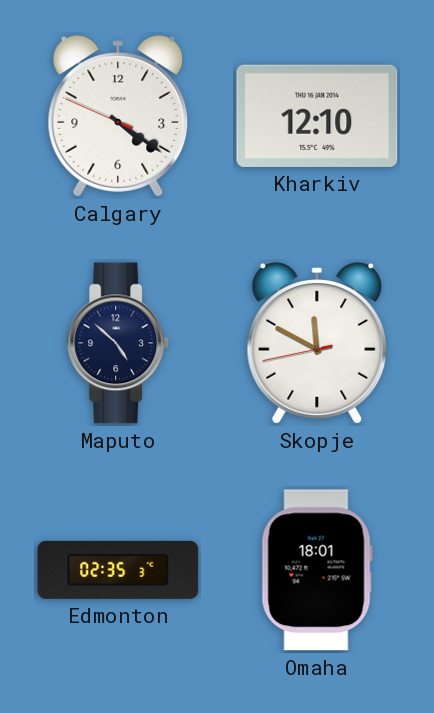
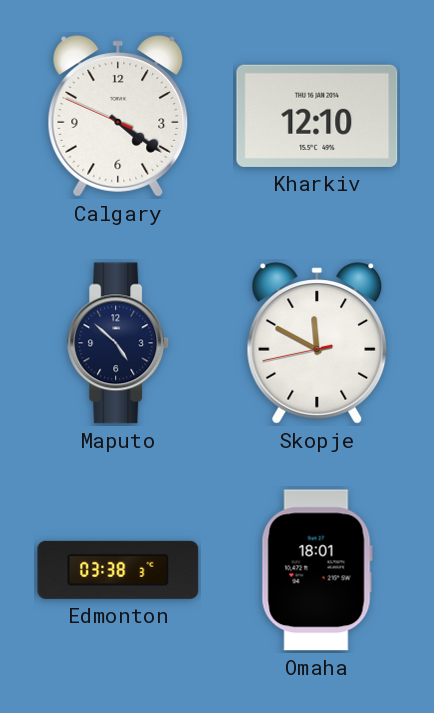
Edmonton: 02:35 -> 03:38
